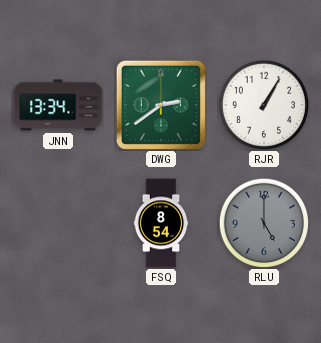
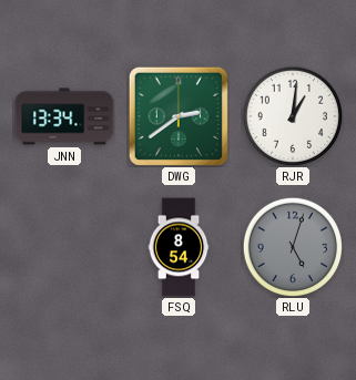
RJR: 1:05 -> 1:01
RLU: 5:00 -> 5:03
